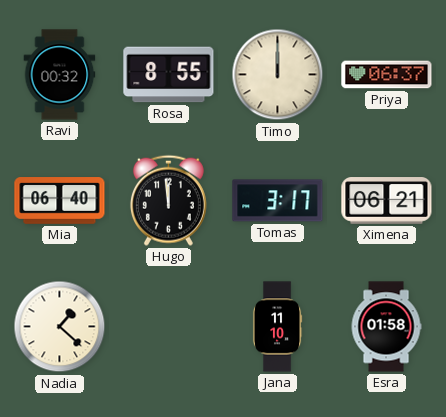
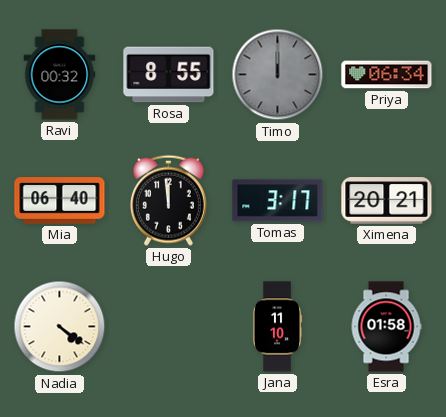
Timo dial: cream -> grey
Priya: 06:37 -> 06:34
Ximena: 06:21 -> 20:21
Nadia: 1:22 -> 4:21
